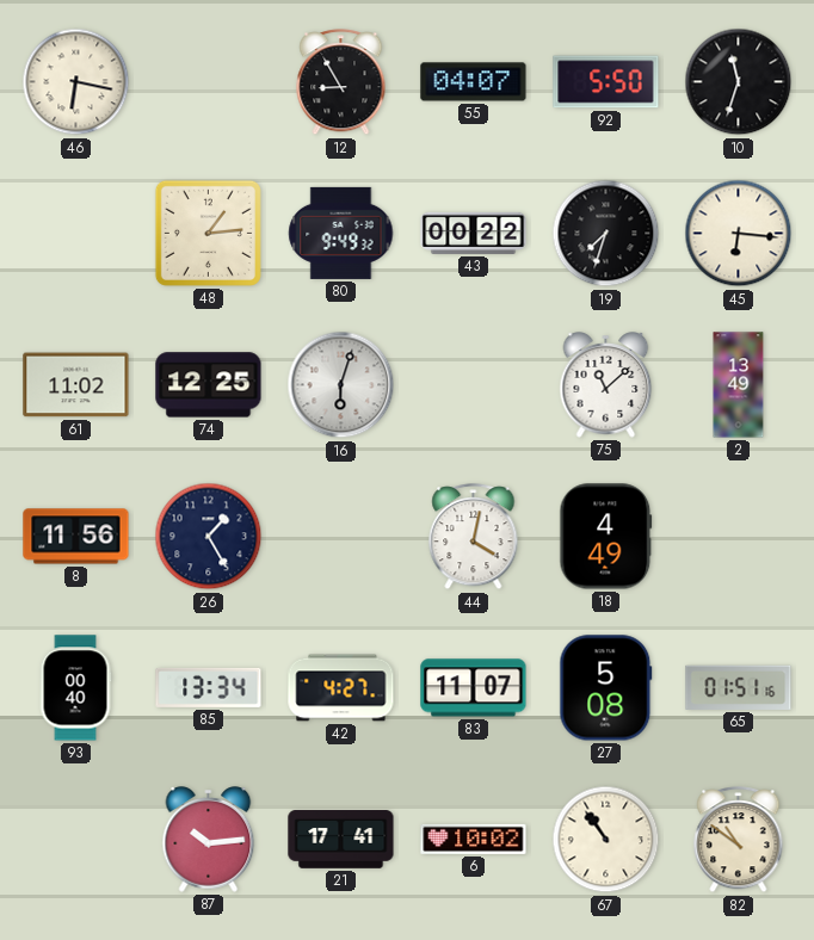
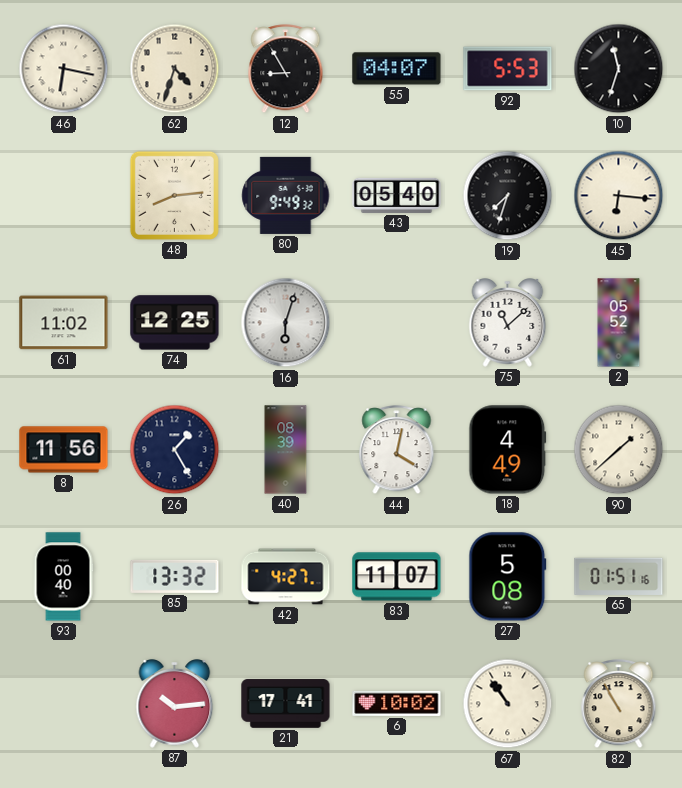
62: none -> 4:33
92: 5:50 -> 5:53
48: 1:14 -> 8:14
43: 00:22 -> 05:40
2: 13:49 -> 05:52
40: none -> 08:39
90: none -> 1:38
85: 13:34 -> 13:32
82: 10:51 -> 10:55
